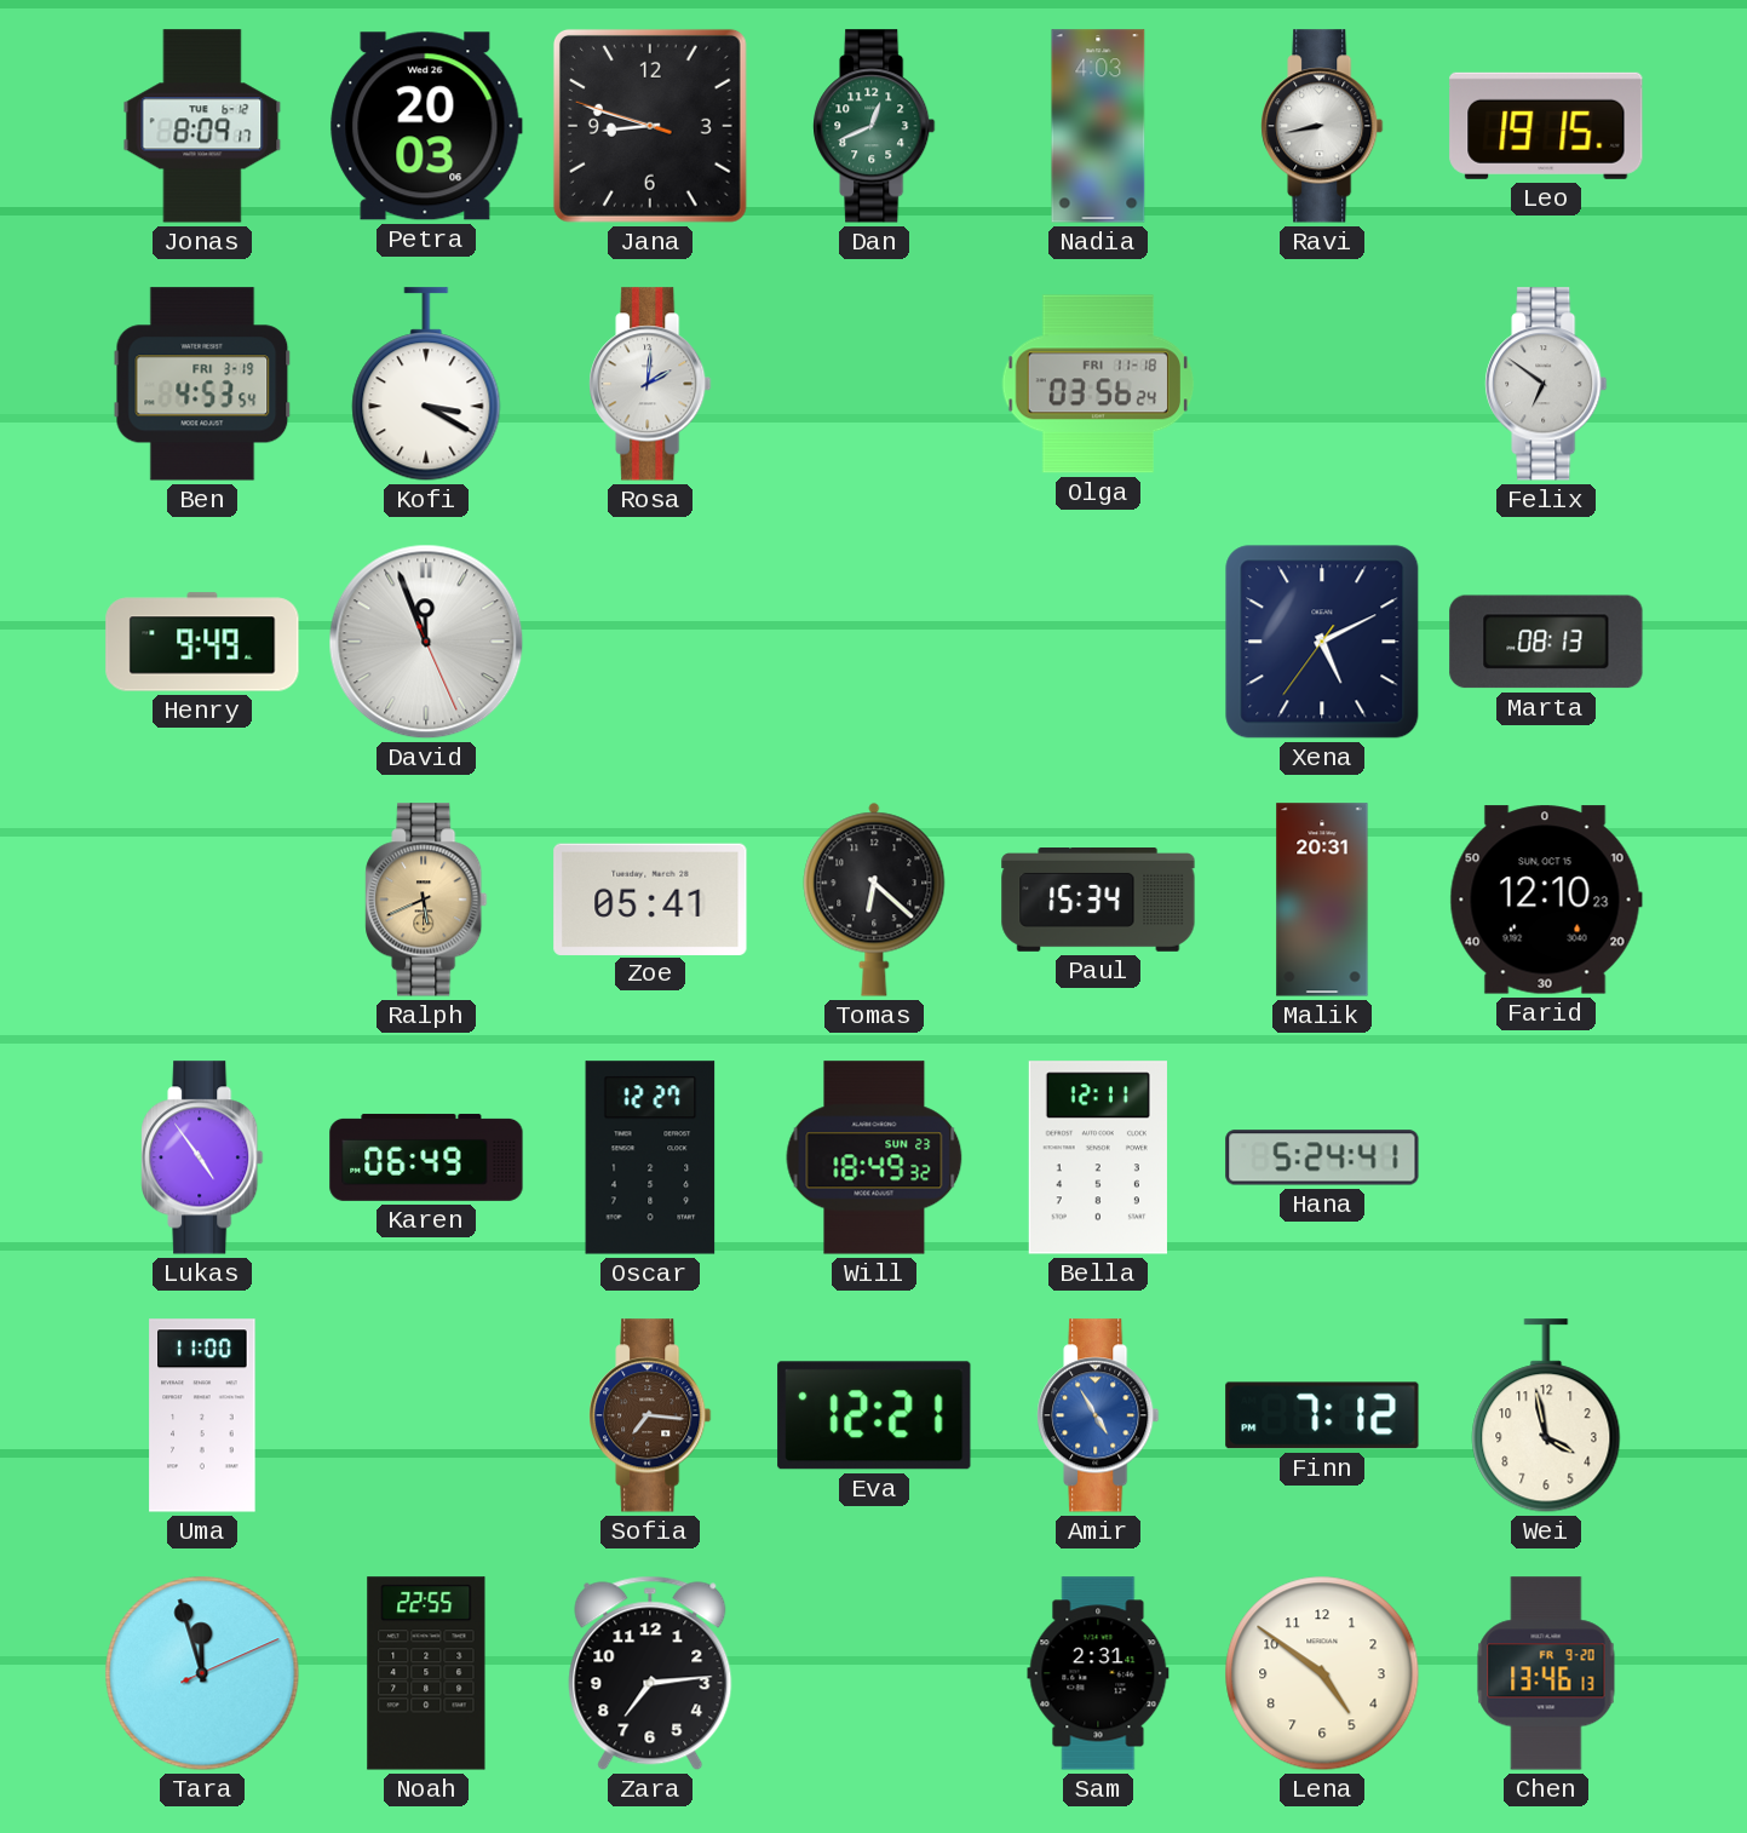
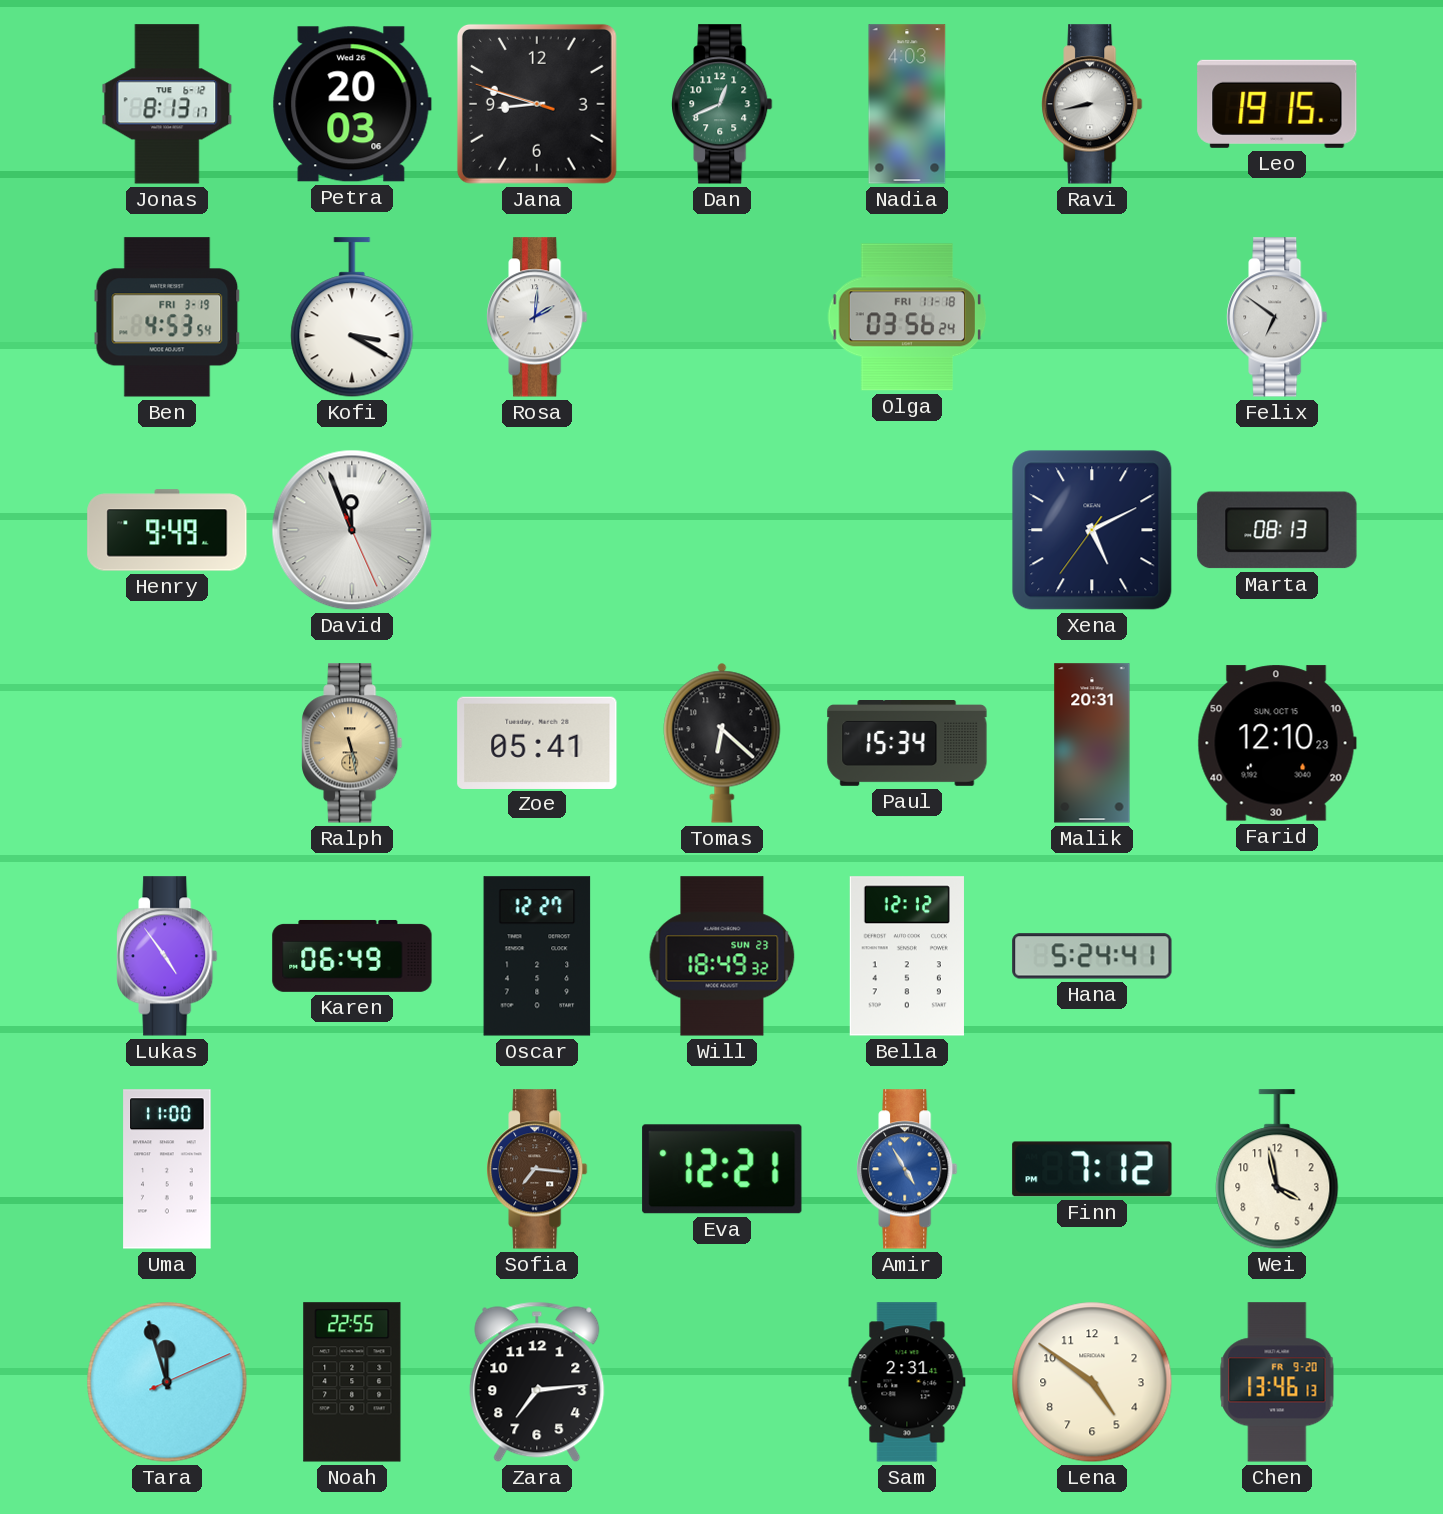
Jonas: 8:09 -> 8:13
Ralph: 5:41 -> 5:28
Bella: 12:11 -> 12:12
